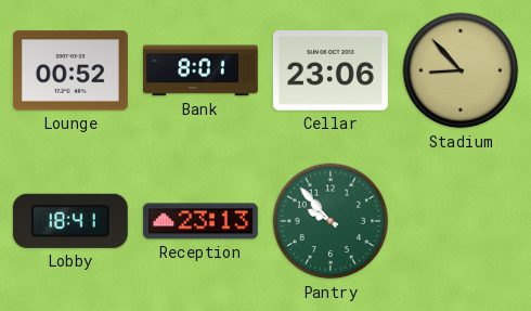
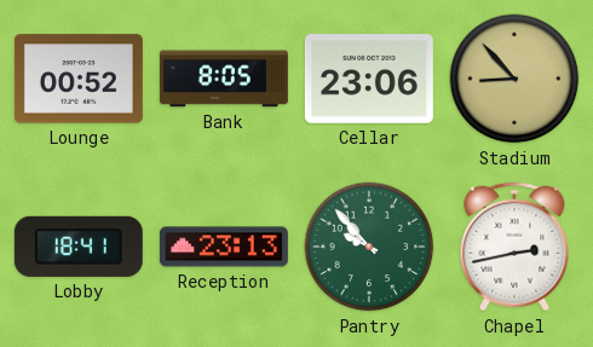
Bank: 8:01 -> 8:05
Chapel: none -> 2:43
